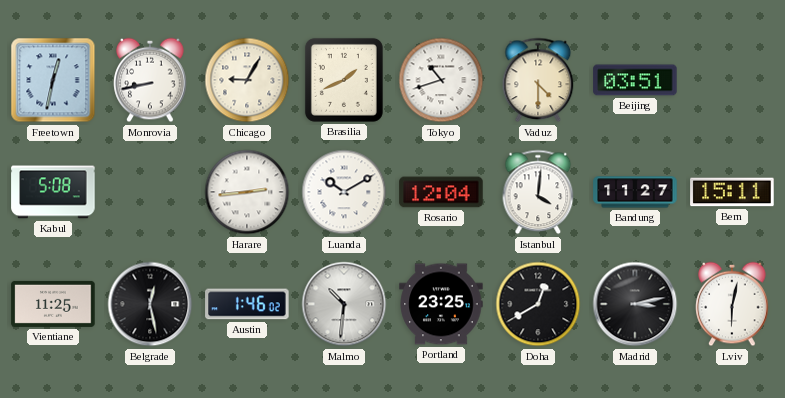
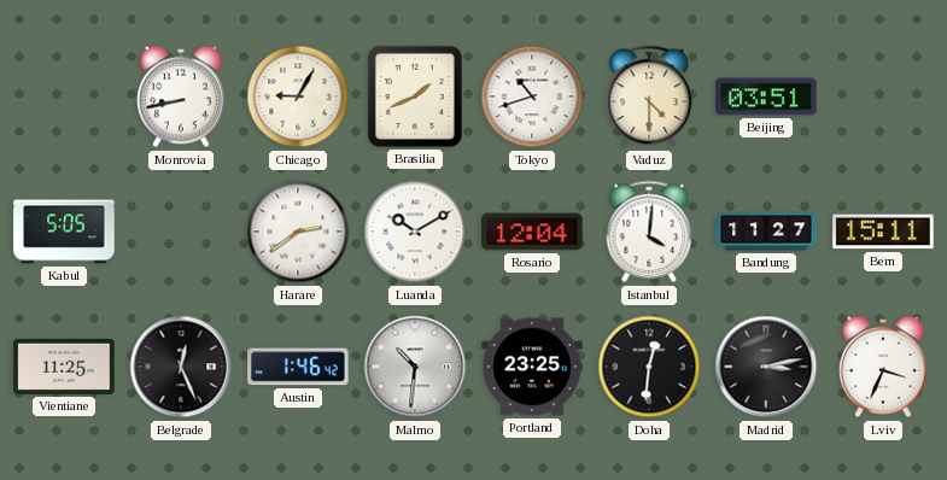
Freetown: 12:32 -> none
Kabul: 5:08 -> 5:05
Harare: 2:44 -> 2:39
Belgrade: 12:28 -> 12:26
Austin: 1:46:02 -> 1:46:42
Doha: 12:40 -> 12:31
Lviv: 6:02 -> 3:34
